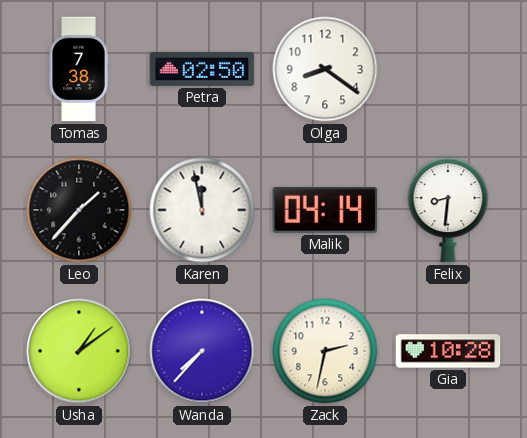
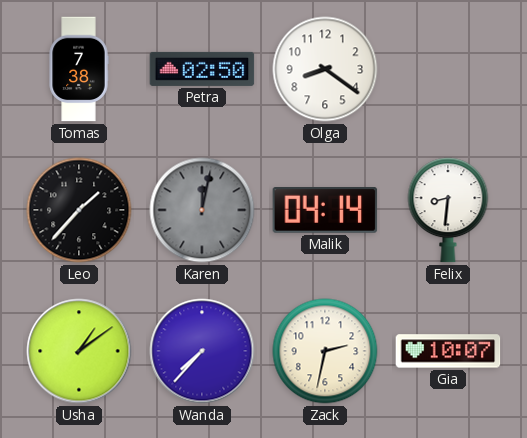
Karen: 11:58 -> 12:02
Karen dial: white -> grey
Gia: 10:28 -> 10:07
